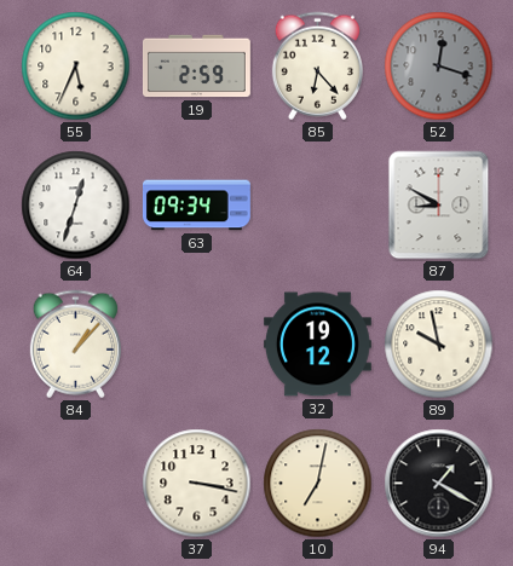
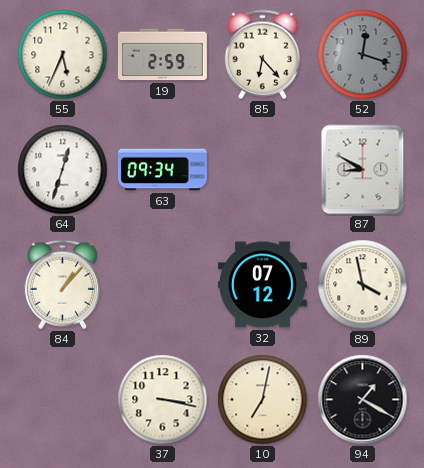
32: 19:12 -> 07:12
89: 9:58 -> 3:58
